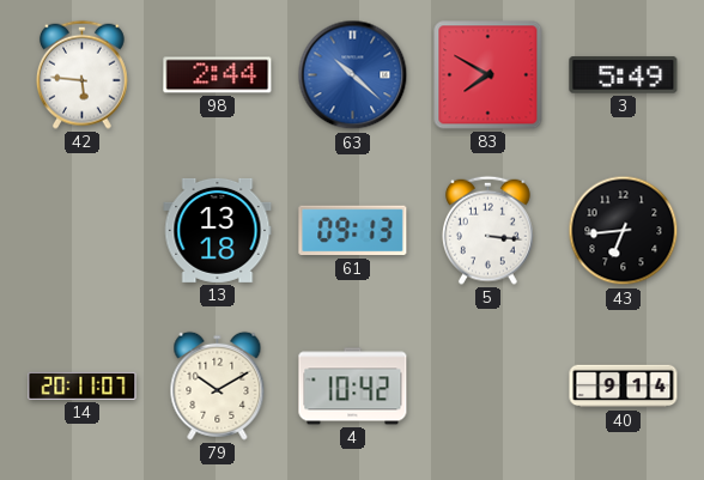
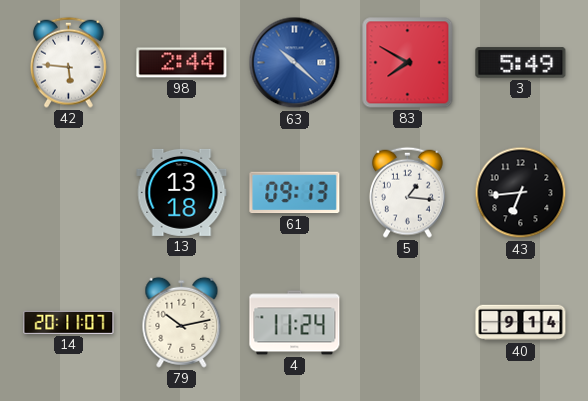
5: 3:16 -> 1:16
79: 10:10 -> 10:13
4: 10:42 -> 11:24
